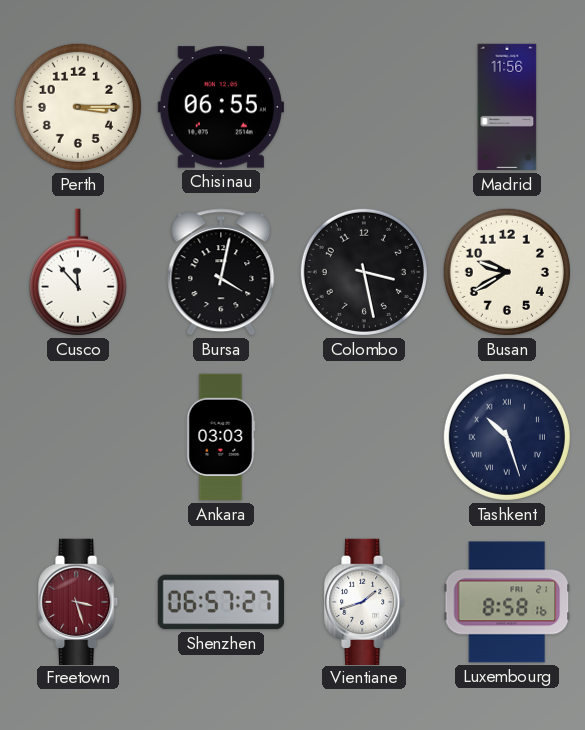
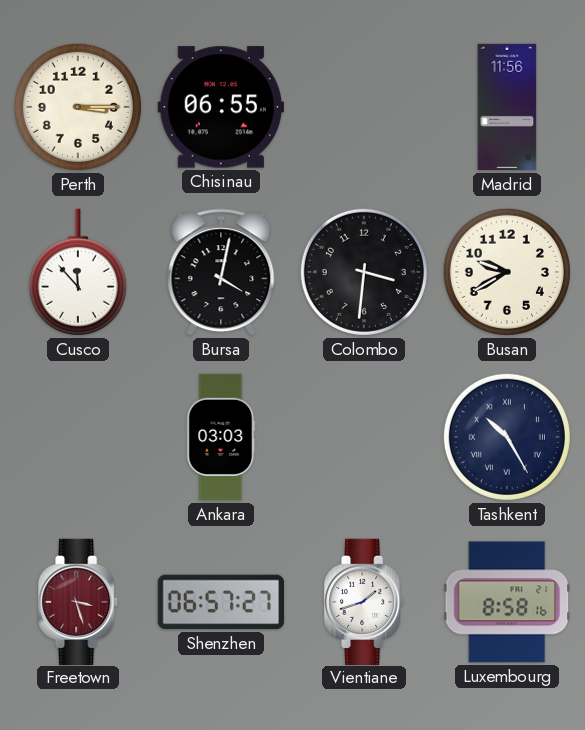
Colombo: 3:28 -> 3:31
Tashkent: 10:27 -> 10:25
